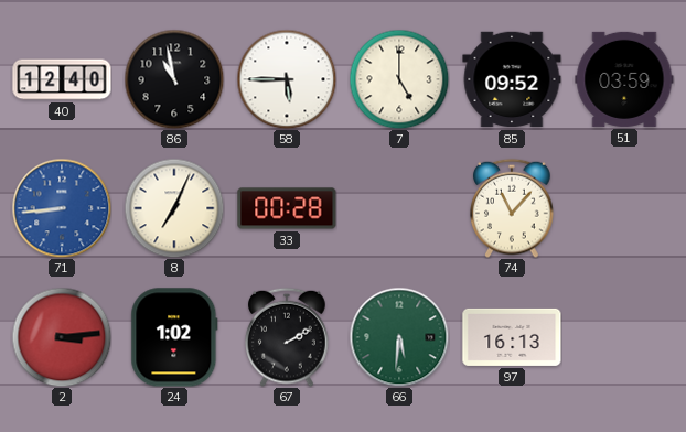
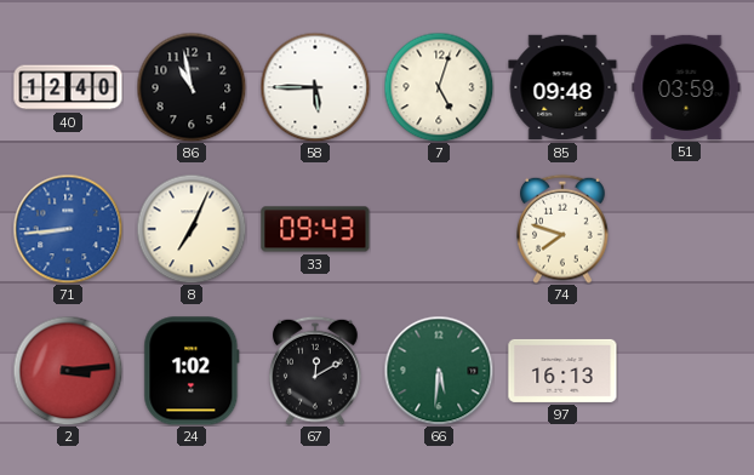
7: 5:00 -> 5:03
85: 09:52 -> 09:48
33: 00:28 -> 09:43
74: 11:07 -> 7:48
67: 2:10 -> 12:10
